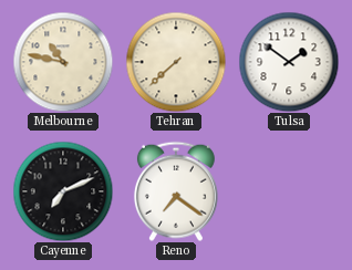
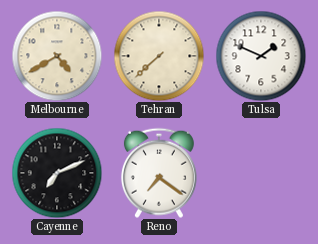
Melbourne: 10:47 -> 4:40
Tulsa: 1:51 -> 1:49
